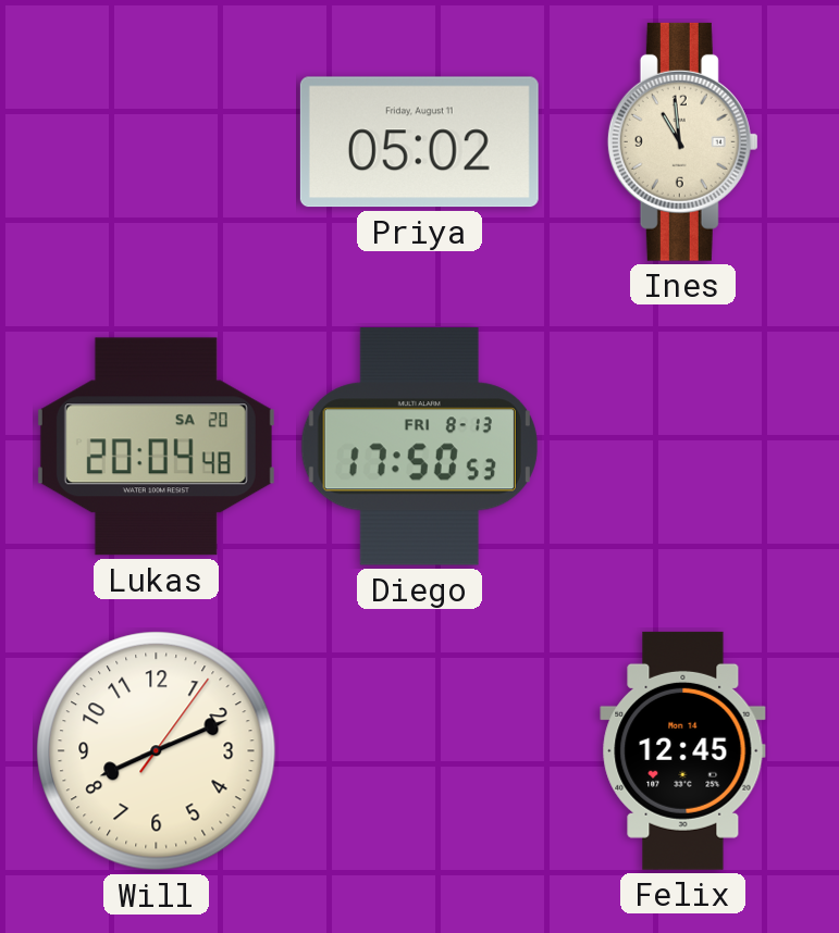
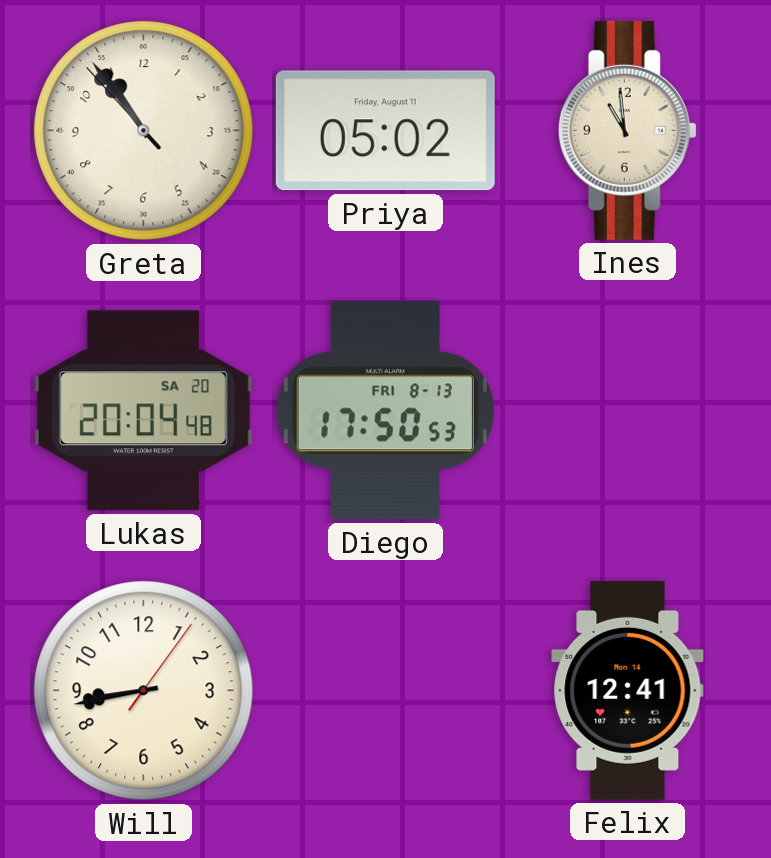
Greta: none -> 10:53
Will: 8:11 -> 8:43
Felix: 12:45 -> 12:41
